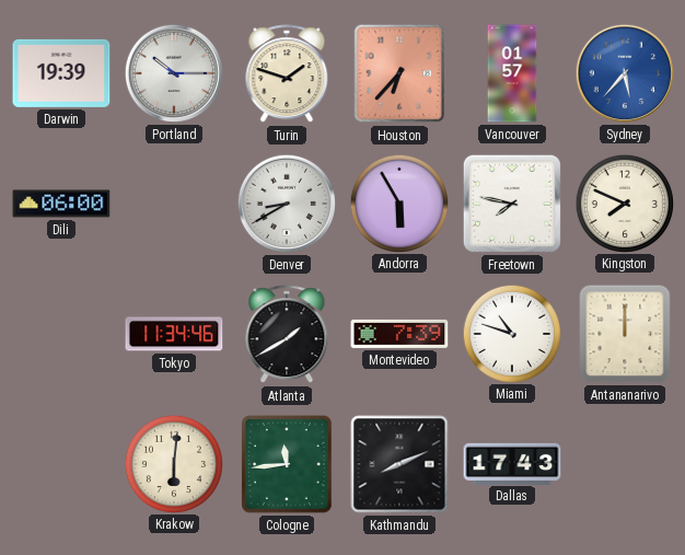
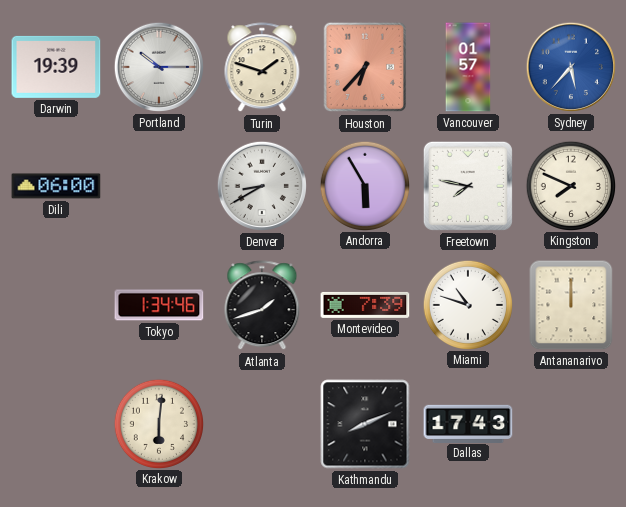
Tokyo: 11:34 -> 1:34
Atlanta: 1:40 -> 1:42
Cologne: 11:44 -> none
